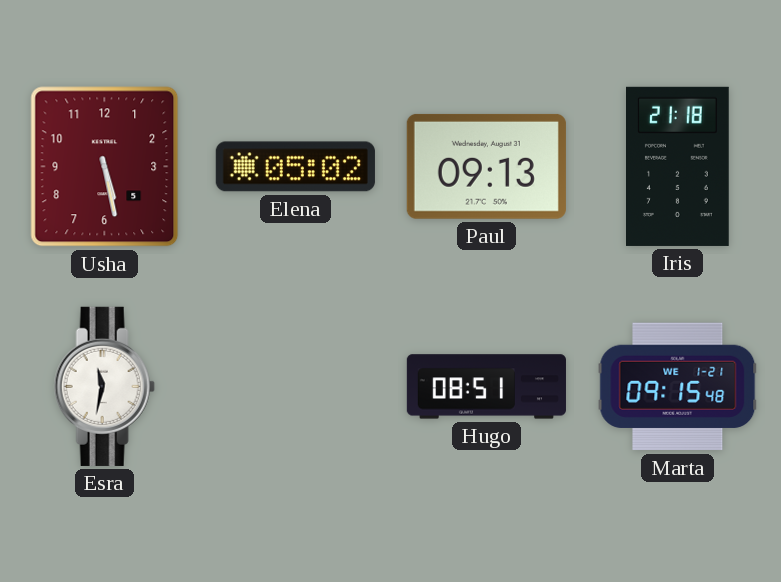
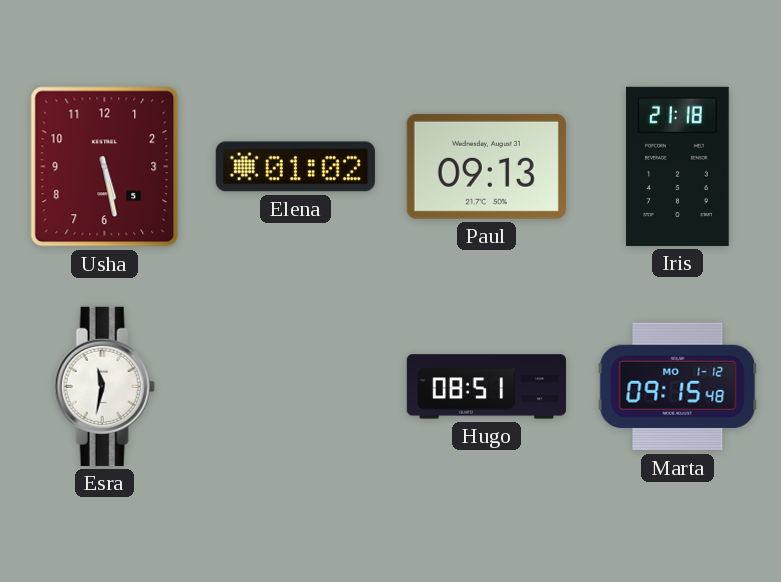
Elena: 05:02 -> 01:02
Marta date: WE 1-21 -> MO 1-12
